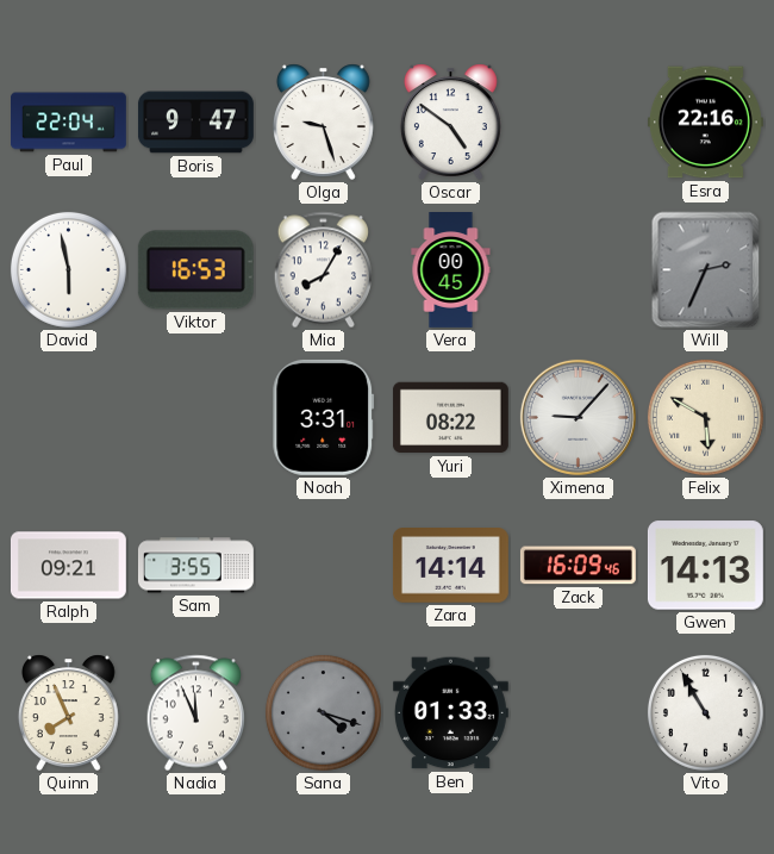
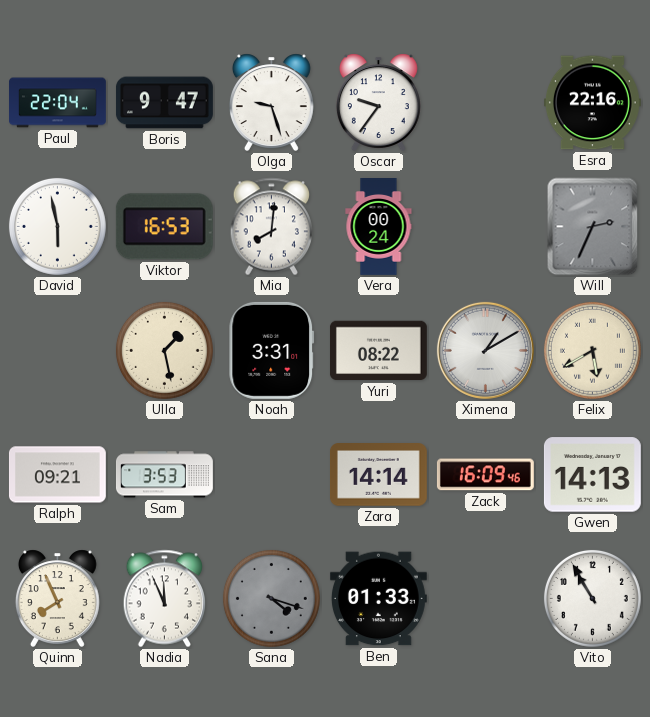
Oscar: 4:51 -> 9:36
Mia: 8:05 -> 8:01
Vera: 00:45 -> 00:24
Ulla: none -> 1:28
Ximena: 9:07 -> 1:10
Felix: 5:50 -> 5:40
Sam: 3:55 -> 3:53
